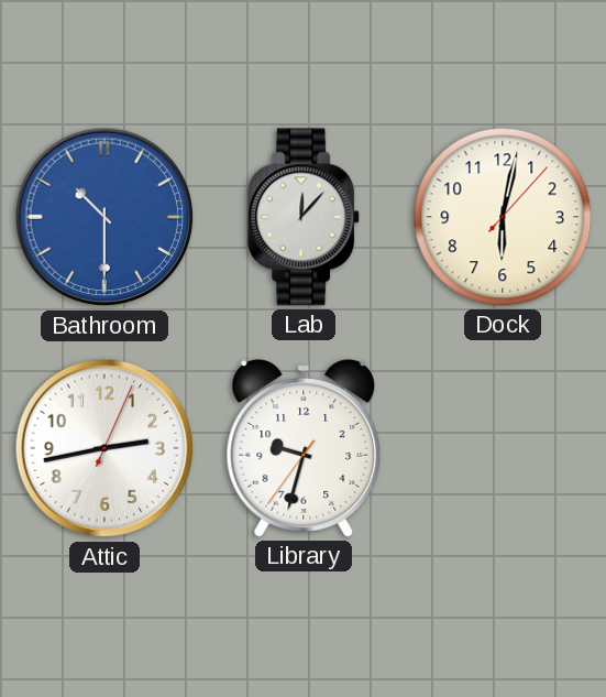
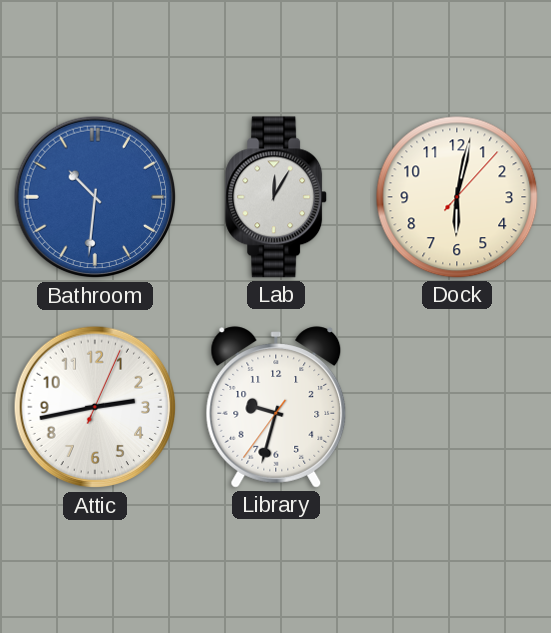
Bathroom: 10:30 -> 10:31
Lab: 12:07 -> 12:05
